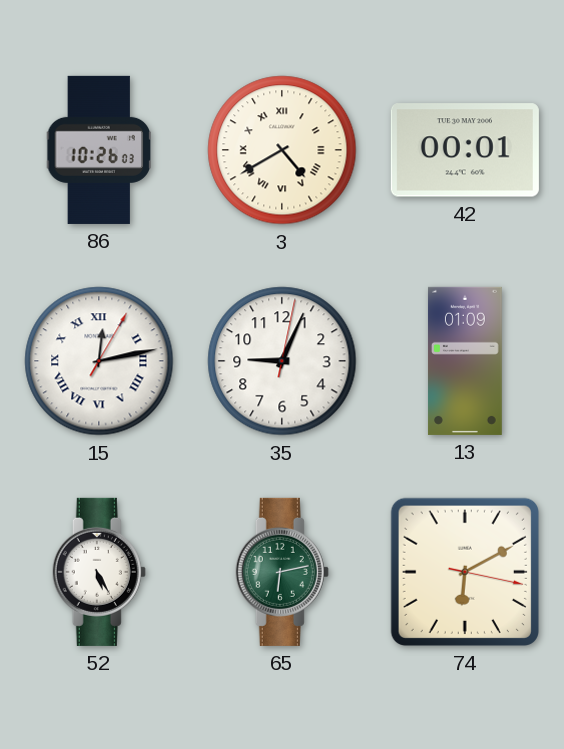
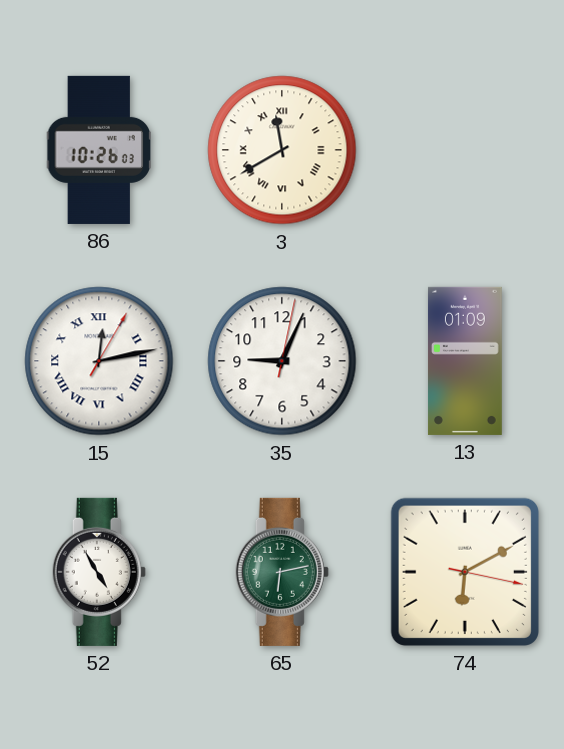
3: 4:40 -> 11:40
42: 00:01 -> none
52: 5:25 -> 4:55
